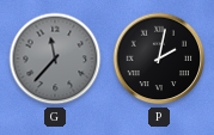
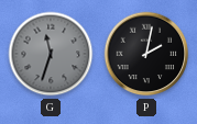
G: 11:37 -> 11:33
